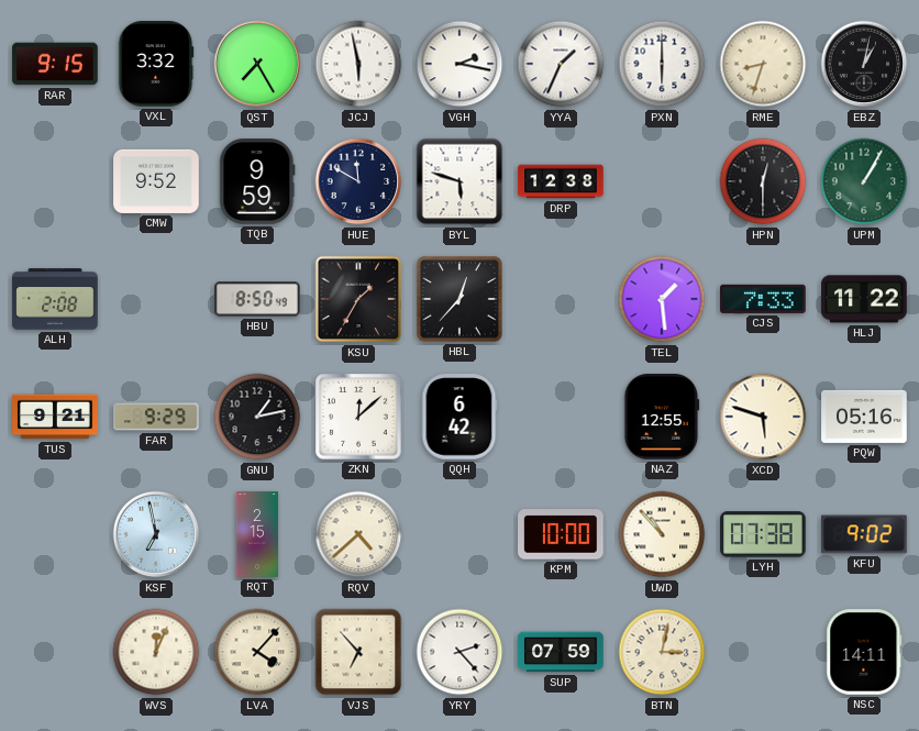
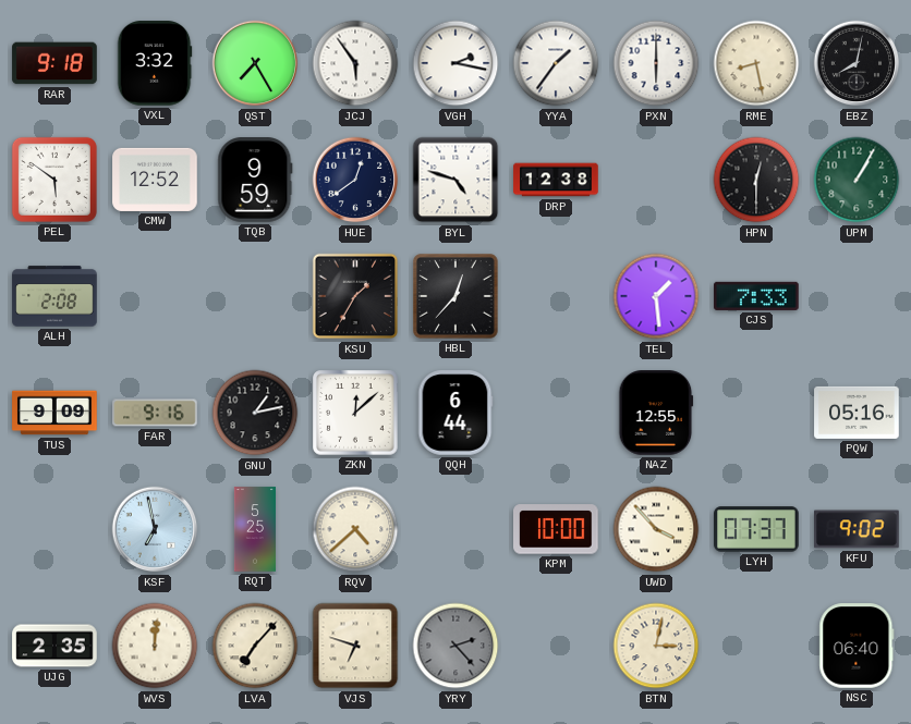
RAR: 9:15 -> 9:18
JCJ: 5:58 -> 5:54
YYA: 1:34 -> 1:36
RME: 8:33 -> 8:28
EBZ: 1:02 -> 8:02
PEL: none -> 5:51
CMW: 9:52 -> 12:52
HUE: 11:50 -> 12:39
BYL: 5:48 -> 4:48
HBU: 8:50 -> none
HLJ: 11:22 -> none
TUS: 9:21 -> 9:09
FAR: 9:29 -> 9:16
QQH: 6:42 -> 6:44
XCD: 5:48 -> none
RQT: 2:15 -> 5:25
UWD: 10:53 -> 3:53
LYH: 07:38 -> 07:37
UJG: none -> 2:35
WVS: 12:04 -> 12:01
LVA: 4:07 -> 7:07
VJS: 6:53 -> 6:48
YRY dial: white -> grey
SUP: 07:59 -> none
NSC: 14:11 -> 06:40
